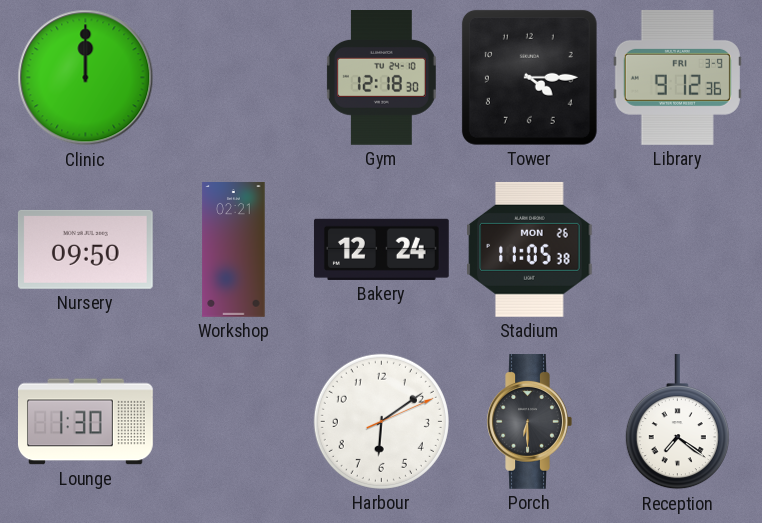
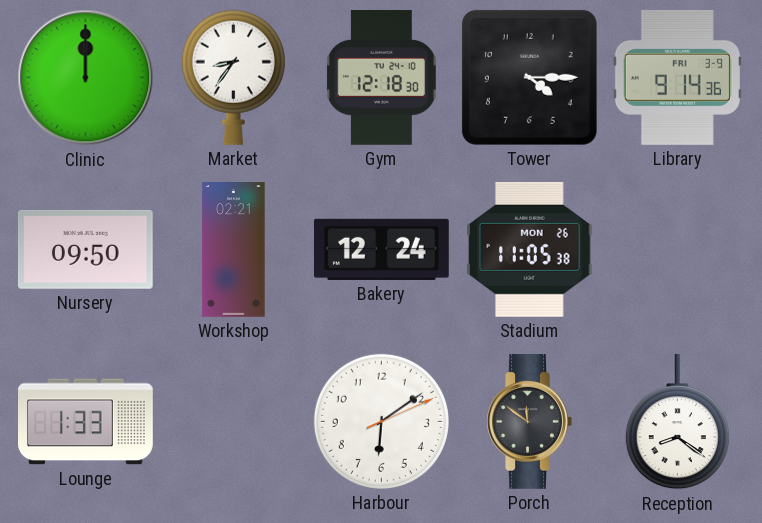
Market: none -> 8:36
Library: 9:12 -> 9:14
Lounge: 1:30 -> 1:33
Porch: 6:30 -> 11:51
Reception: 7:21 -> 8:21
